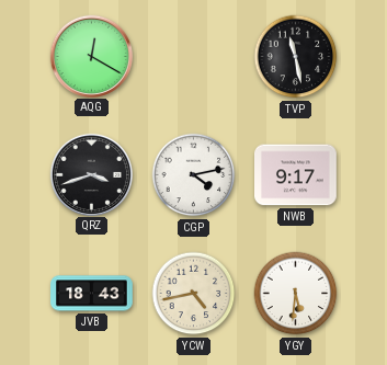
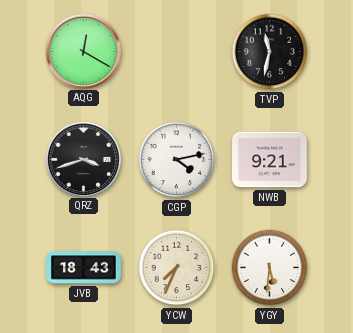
TVP: 11:28 -> 11:32
NWB: 9:17 -> 9:21
YCW: 4:43 -> 7:34
